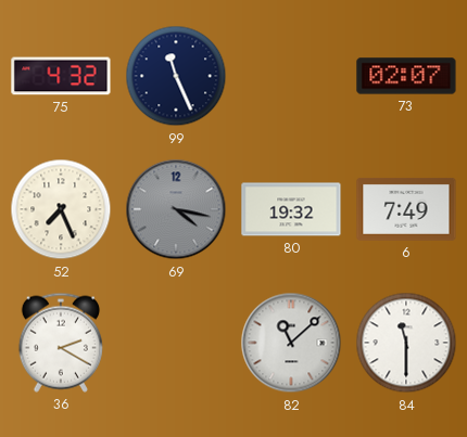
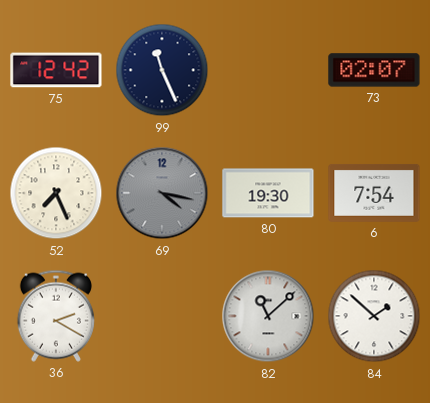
75: 4:32 -> 12:42
80: 19:32 -> 19:30
6: 7:49 -> 7:54
84: 11:30 -> 1:52
